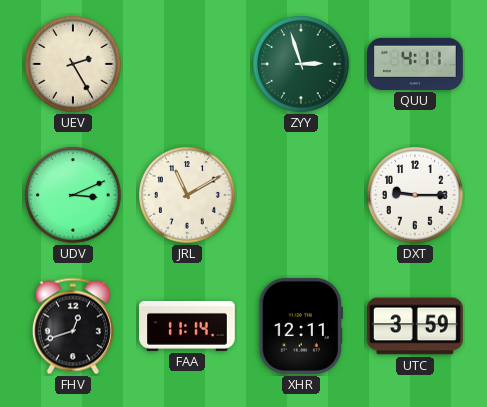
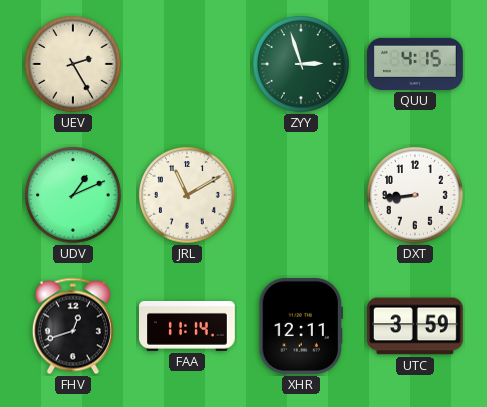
QUU: 4:11 -> 4:15
UDV: 3:11 -> 1:11
DXT: 9:15 -> 8:44
